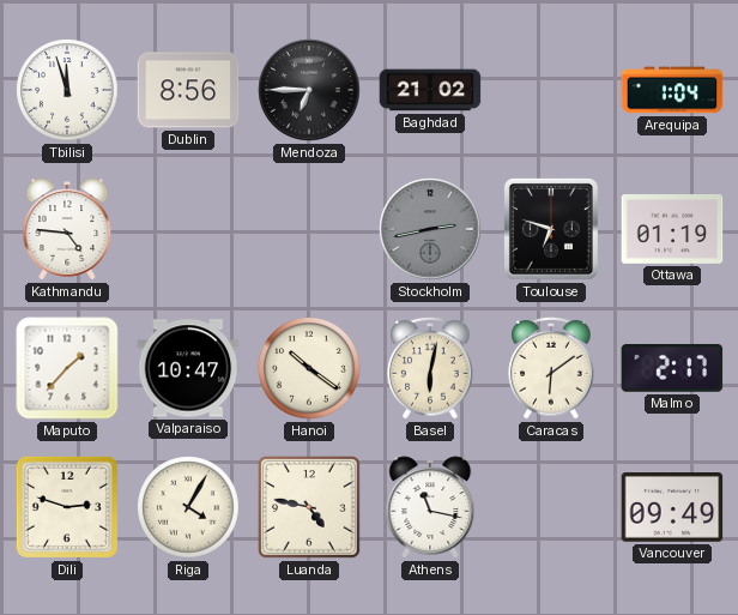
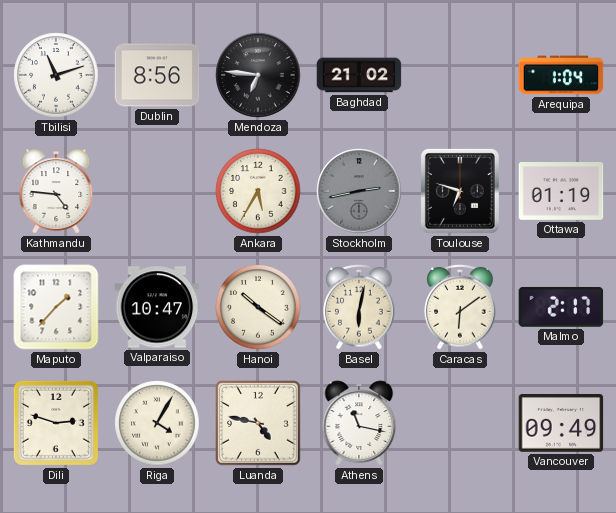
Tbilisi: 11:57 -> 11:12
Mendoza: 6:45 -> 6:46
Ankara: none -> 5:35
